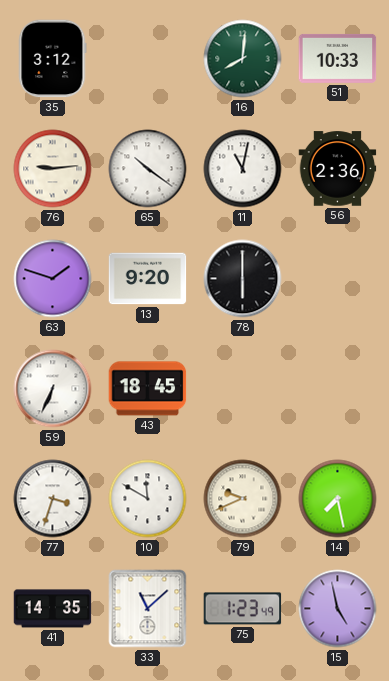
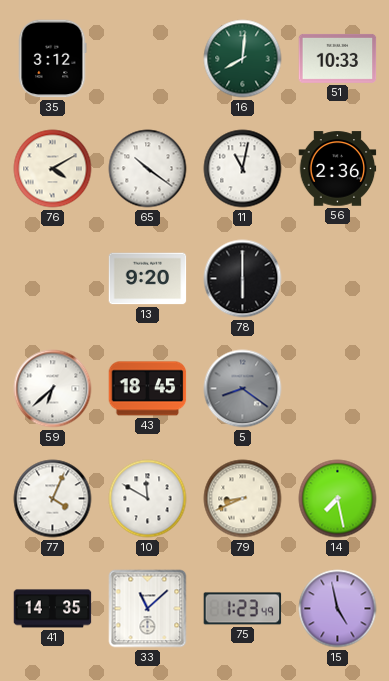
76: 9:14 -> 4:10
63: 1:48 -> none
59: 6:34 -> 6:38
5: none -> 8:21
77: 3:33 -> 4:04
79: 9:41 -> 8:41
